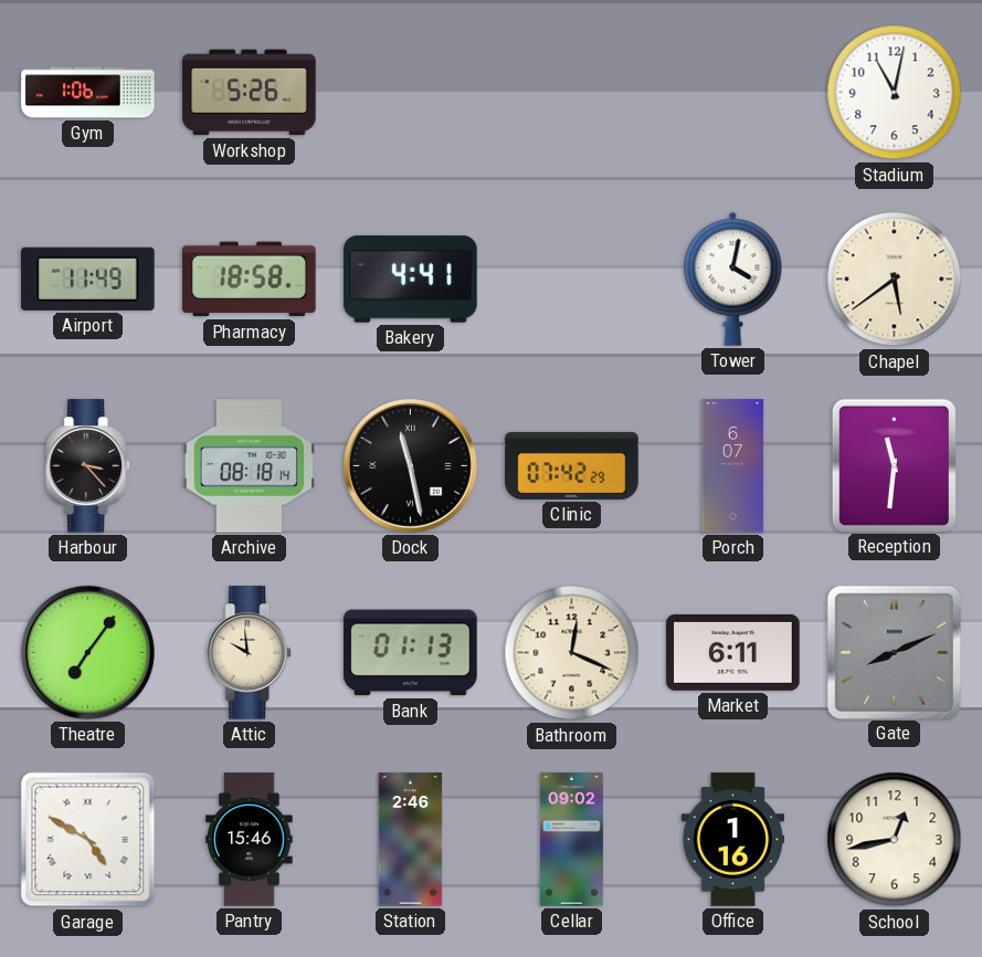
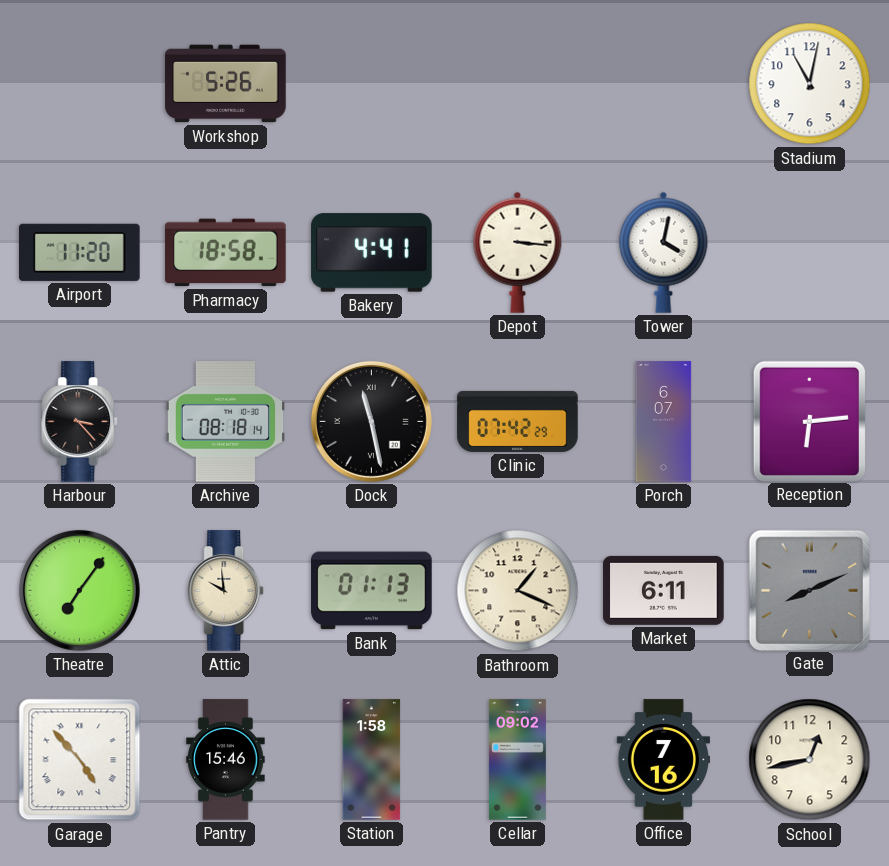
Gym: 1:06 -> none
Airport: 11:49 -> 11:20
Depot: none -> 3:16
Chapel: 5:39 -> none
Reception: 11:31 -> 6:14
Bathroom: 12:19 -> 1:19
Garage: 4:50 -> 4:53
Station: 2:46 -> 1:58
Office: 1:16 -> 7:16
